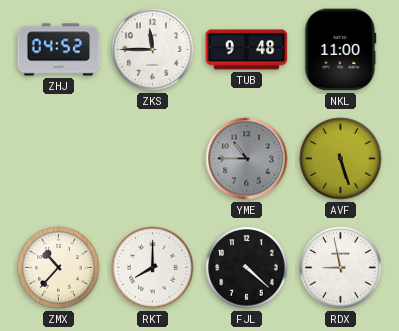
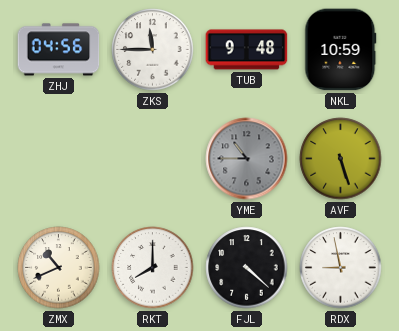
ZHJ: 04:52 -> 04:56
NKL: 11:00 -> 10:59
ZMX: 10:37 -> 10:41
